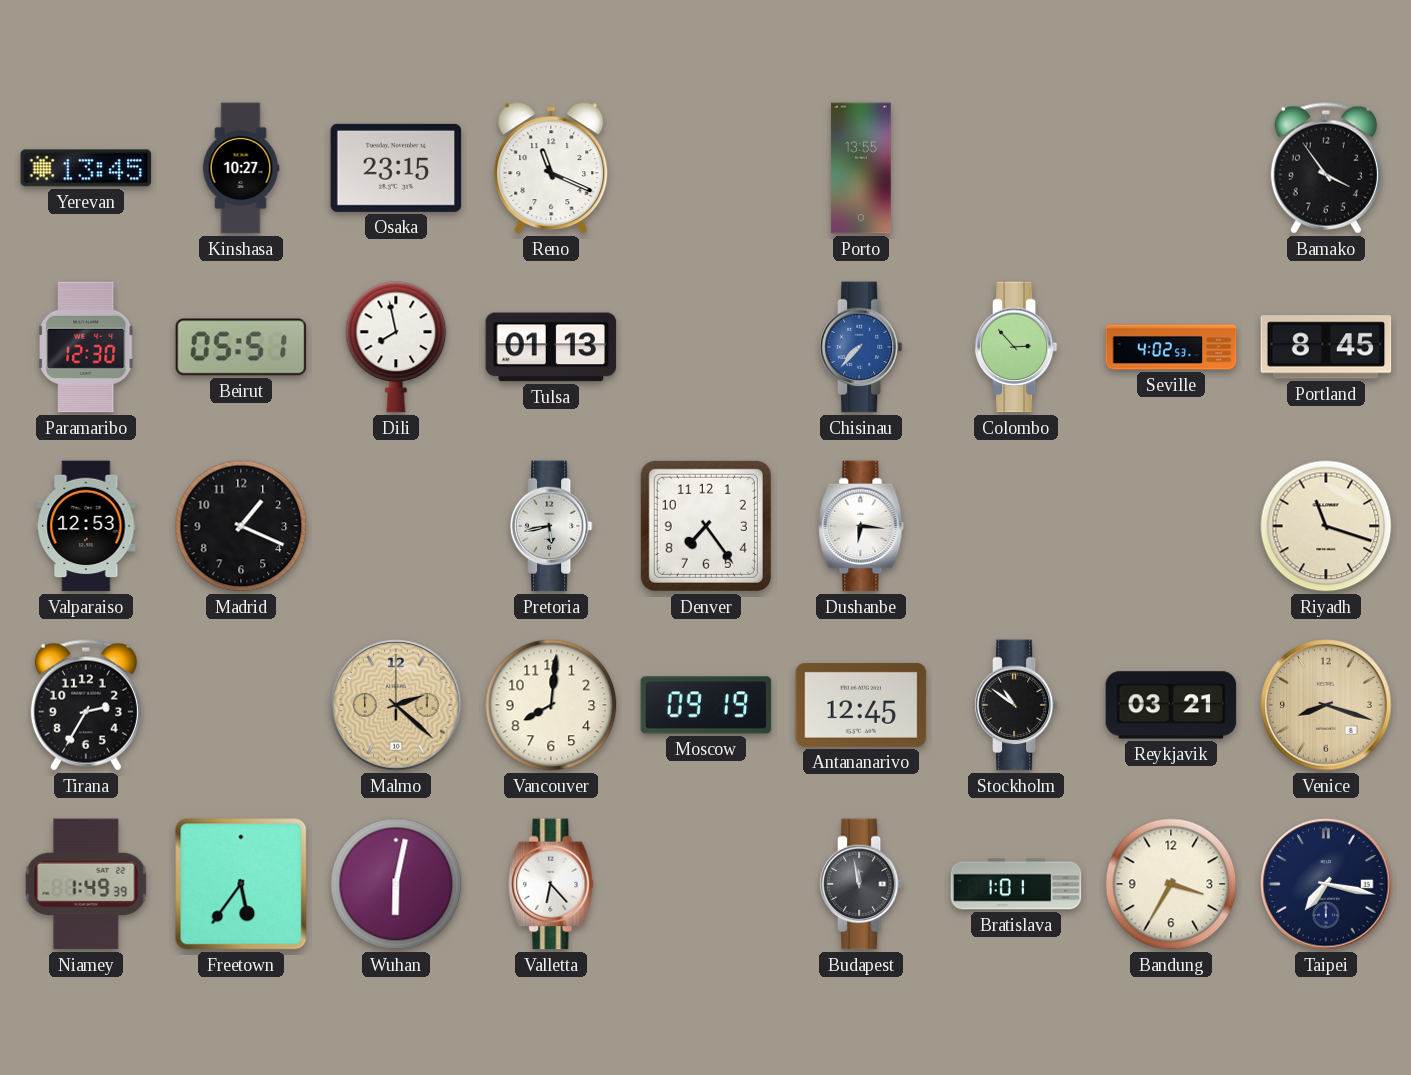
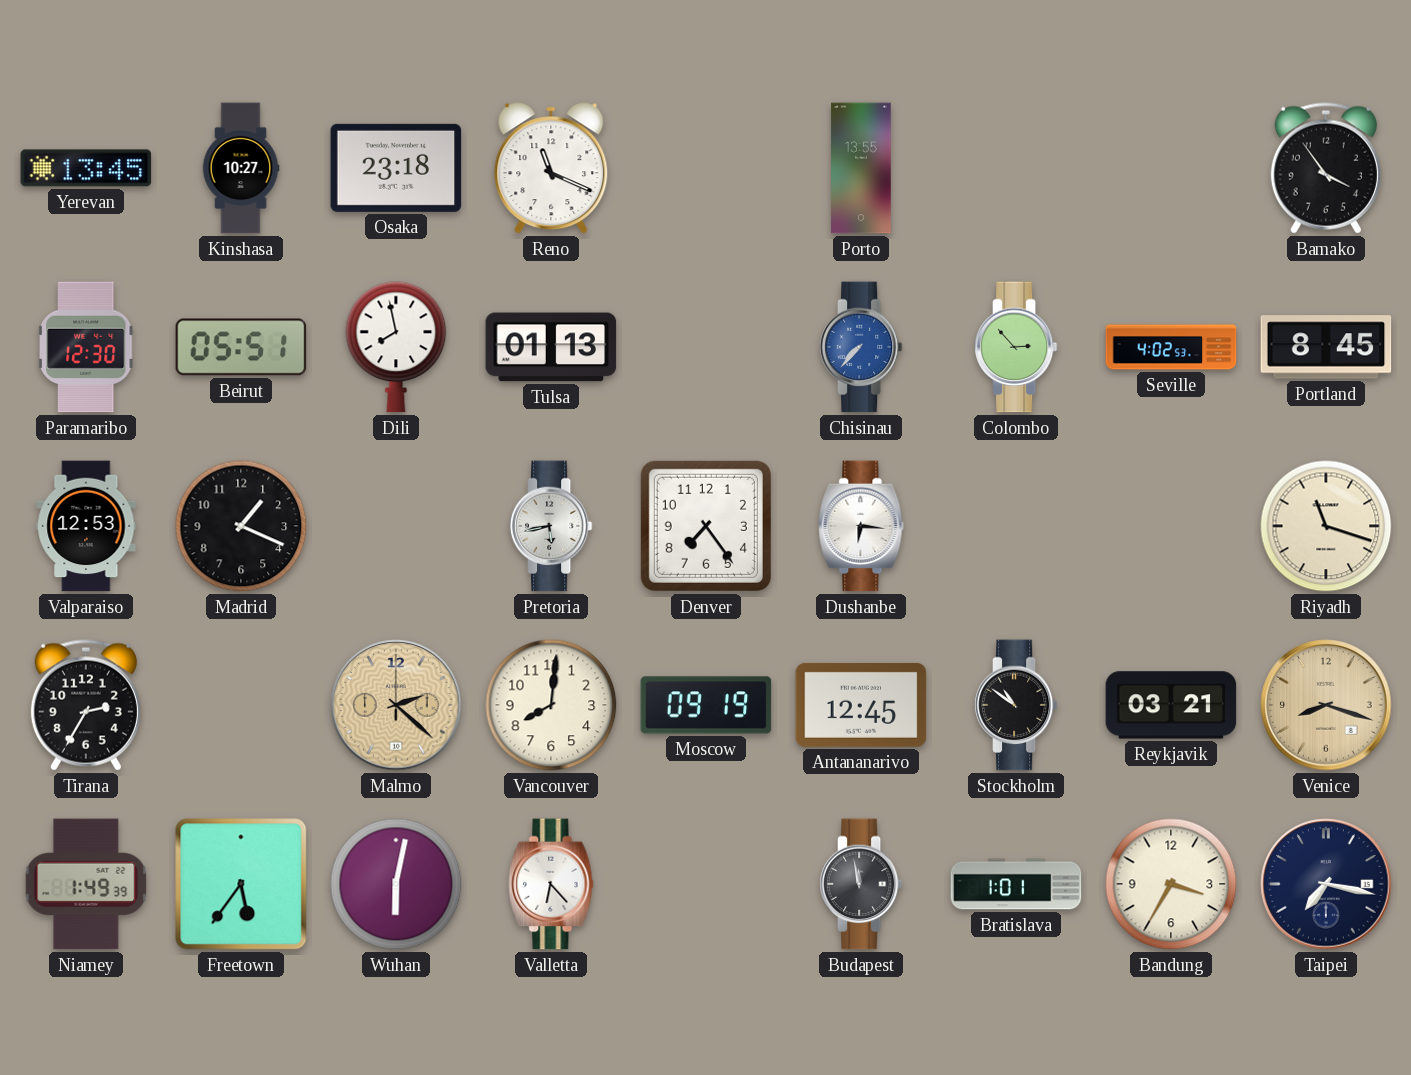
Osaka: 23:15 -> 23:18
